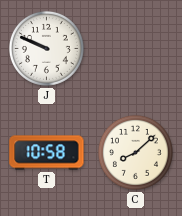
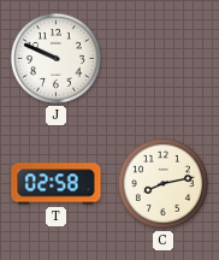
T: 10:58 -> 02:58
C: 8:08 -> 8:13
